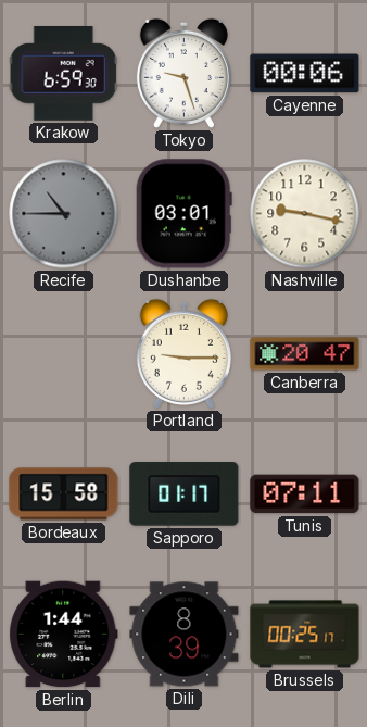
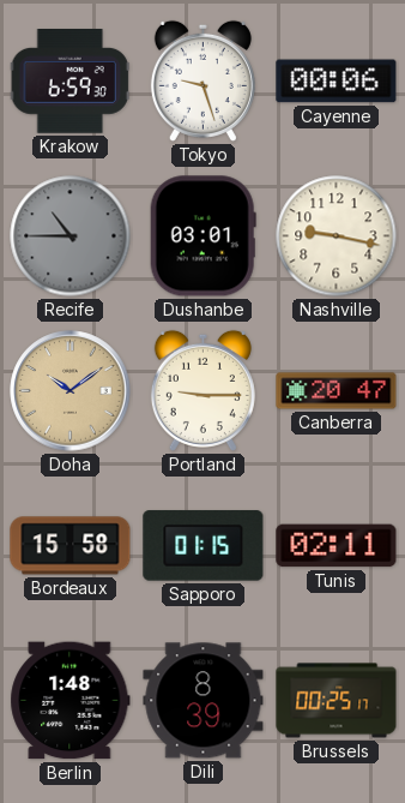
Doha: none -> 10:09
Sapporo: 01:17 -> 01:15
Tunis: 07:11 -> 02:11
Berlin: 1:44 -> 1:48
